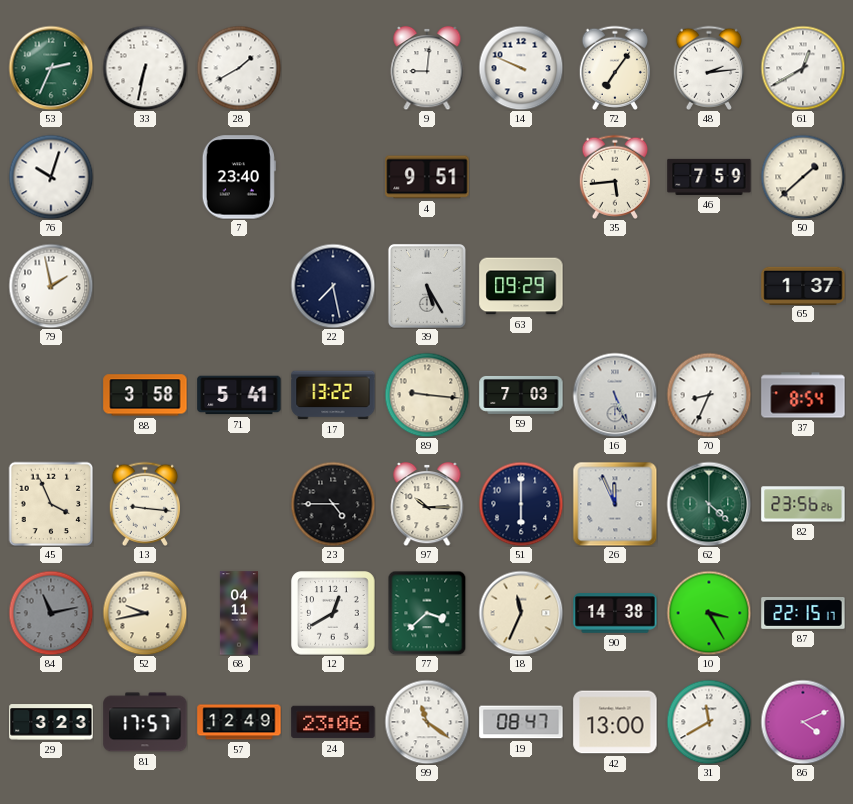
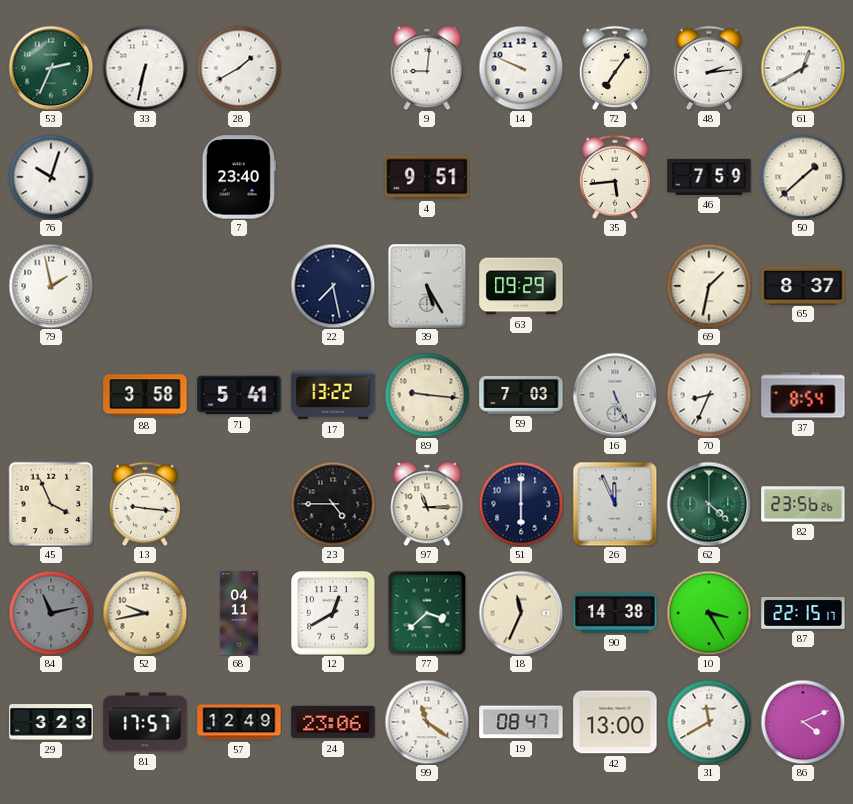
69: none -> 1:32
65: 1:37 -> 8:37
97: 10:15 -> 11:15
